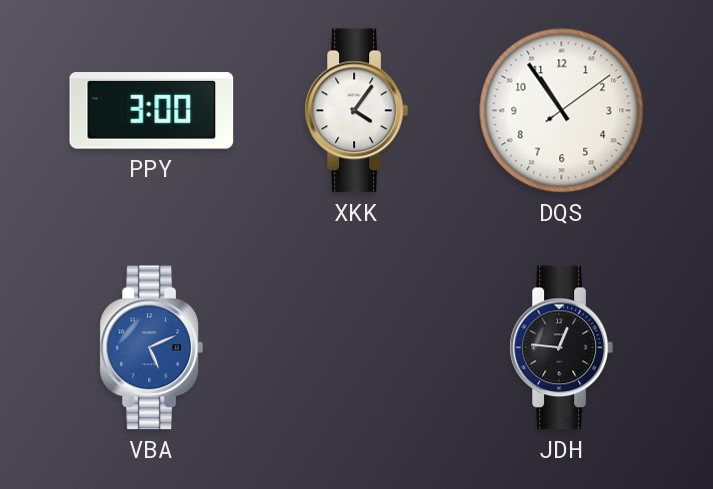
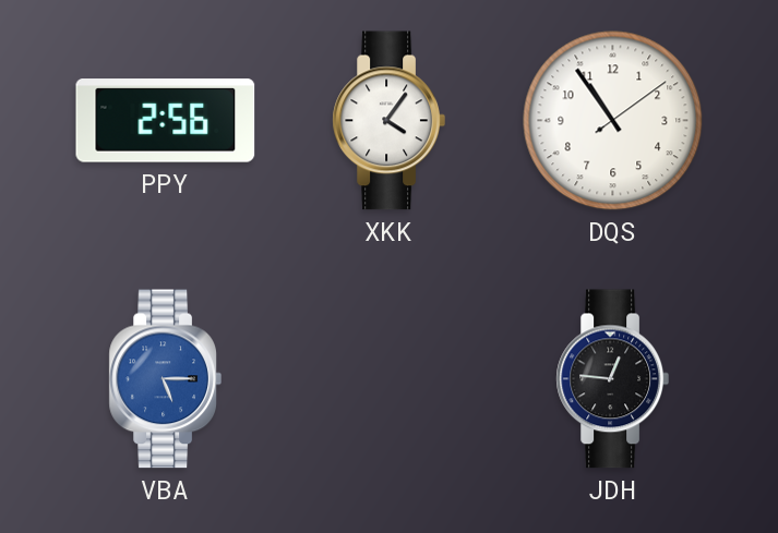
PPY: 3:00 -> 2:56
VBA: 5:11 -> 5:15
